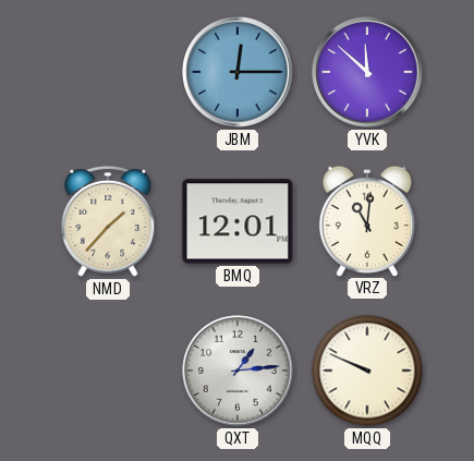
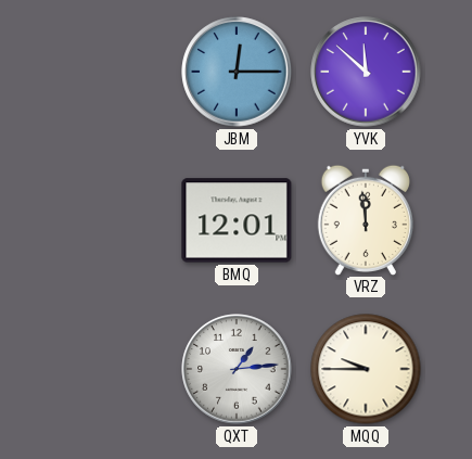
NMD: 1:37 -> none
VRZ: 11:01 -> 11:59
MQQ: 9:49 -> 9:45
